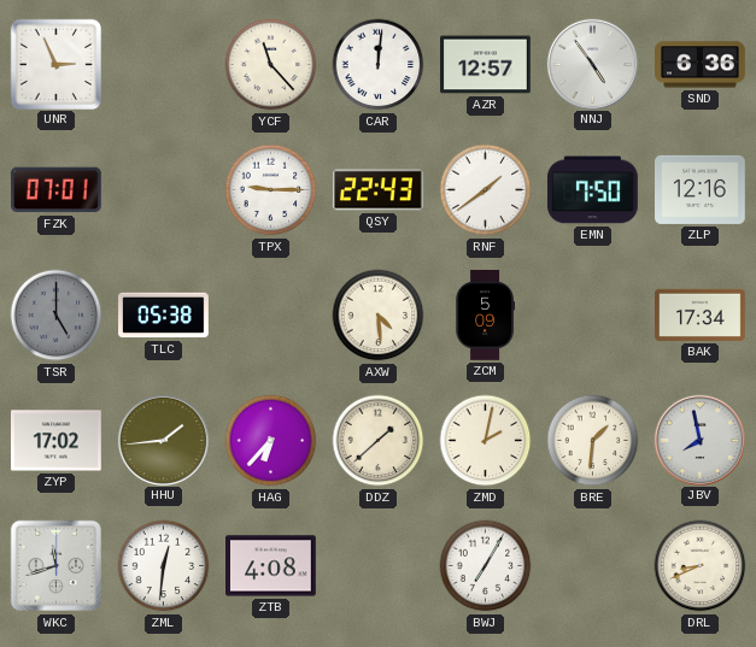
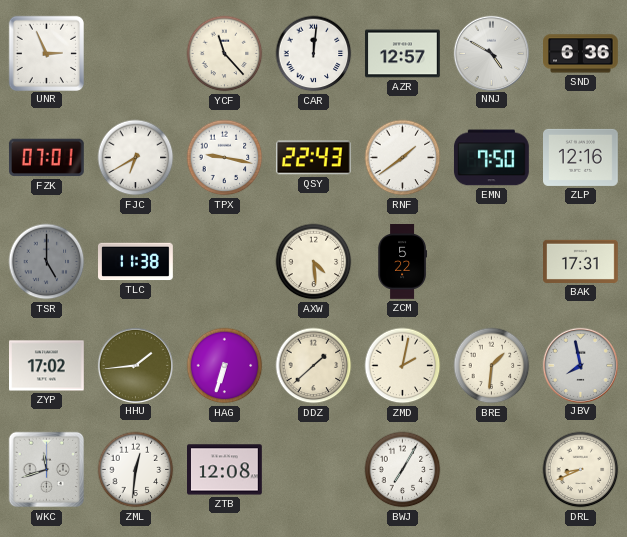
NNJ: 4:54 -> 4:50
FJC: none -> 6:40
TPX: 9:15 -> 9:17
TLC: 05:38 -> 11:38
ZCM: 5:09 -> 5:22
BAK: 17:34 -> 17:31
HAG: 6:37 -> 6:33
ZTB: 4:08 -> 12:08
